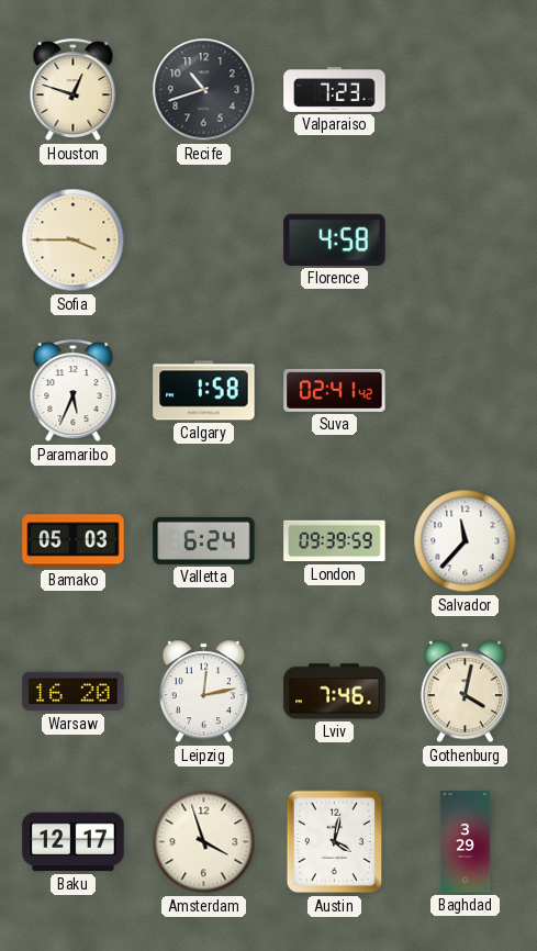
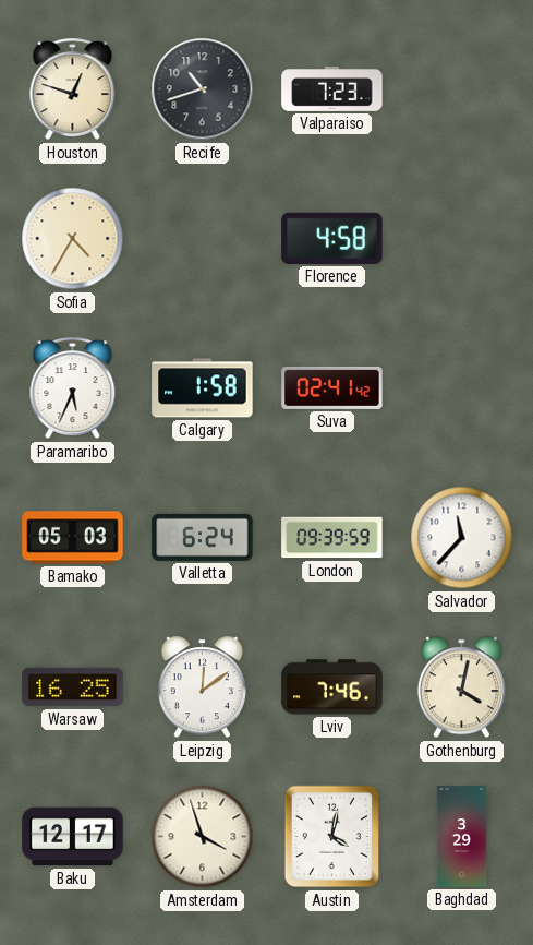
Sofia: 3:45 -> 4:35
Warsaw: 16:20 -> 16:25
Leipzig: 12:13 -> 12:09
